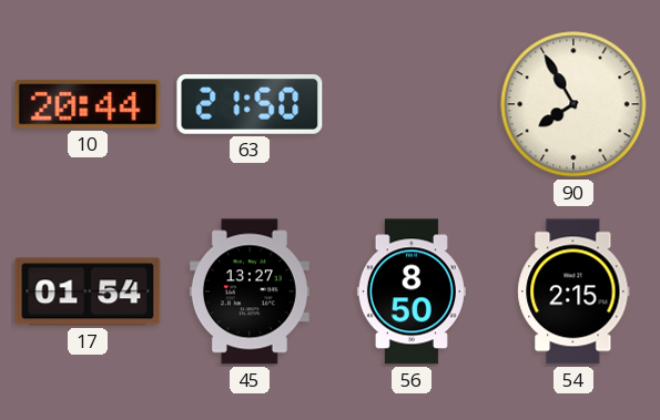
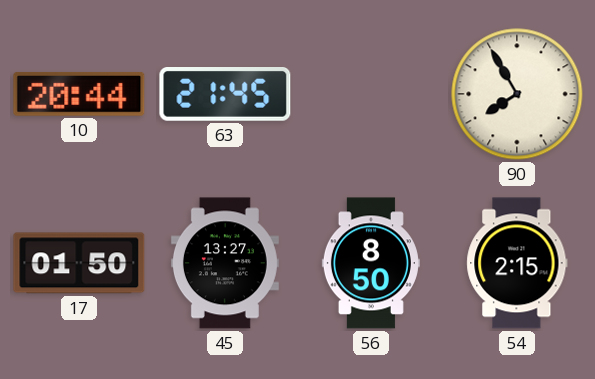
63: 21:50 -> 21:45
17: 01:54 -> 01:50
